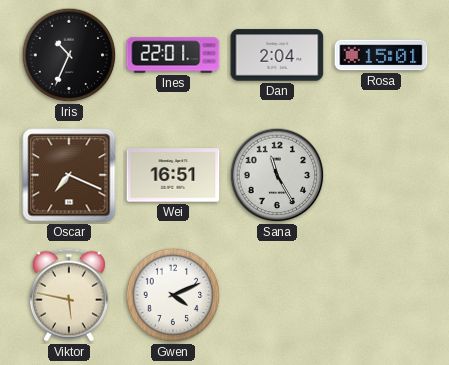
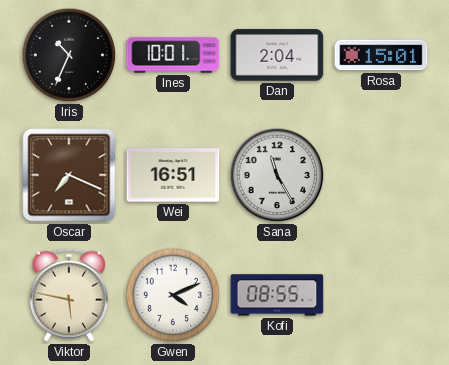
Ines: 22:01 -> 10:01
Kofi: none -> 08:55
